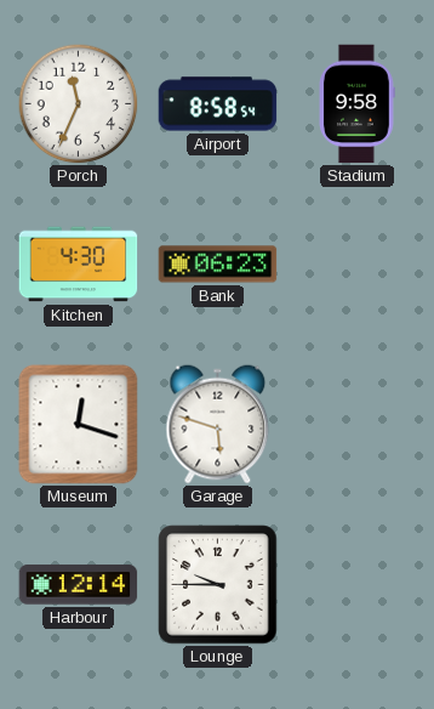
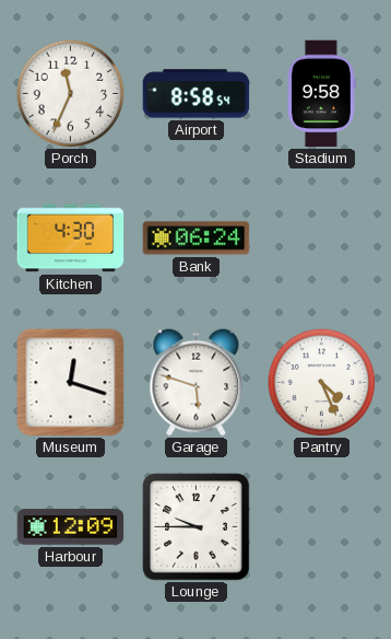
Bank: 06:23 -> 06:24
Pantry: none -> 4:26
Harbour: 12:14 -> 12:09
